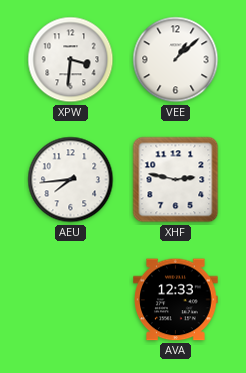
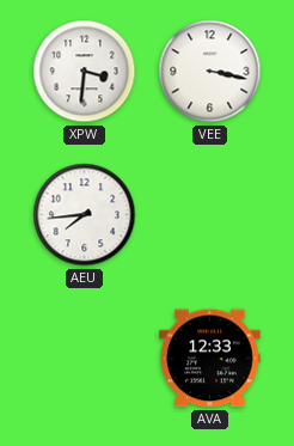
VEE: 1:08 -> 3:17
XHF: 2:47 -> none
